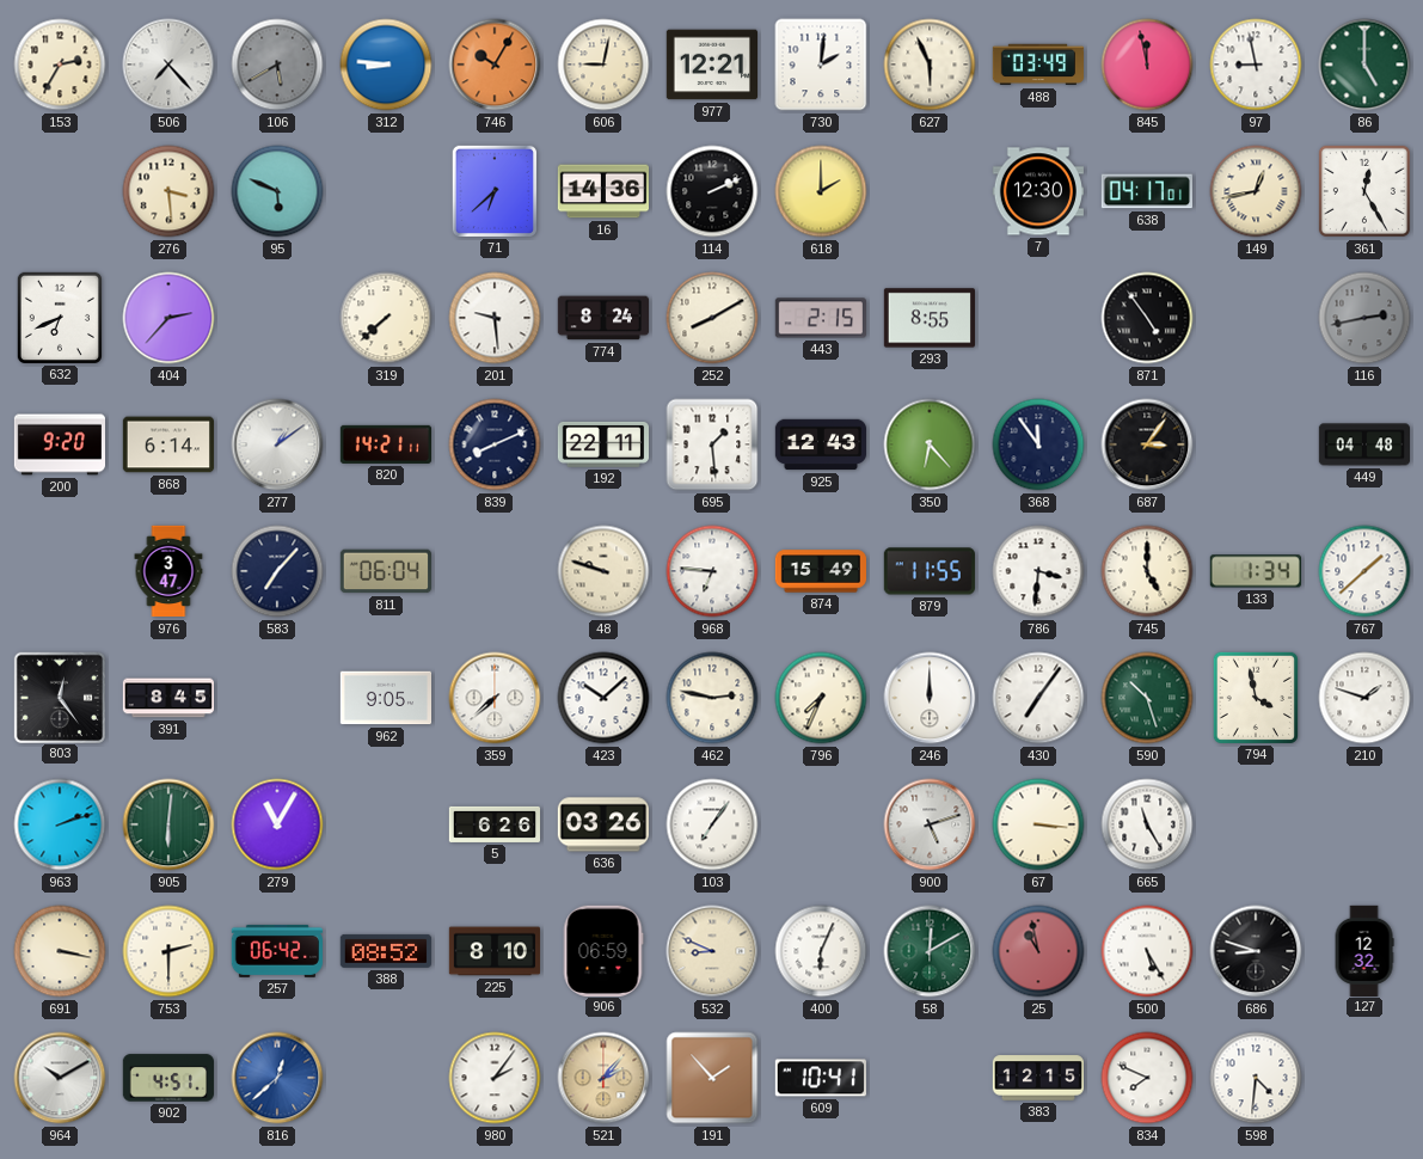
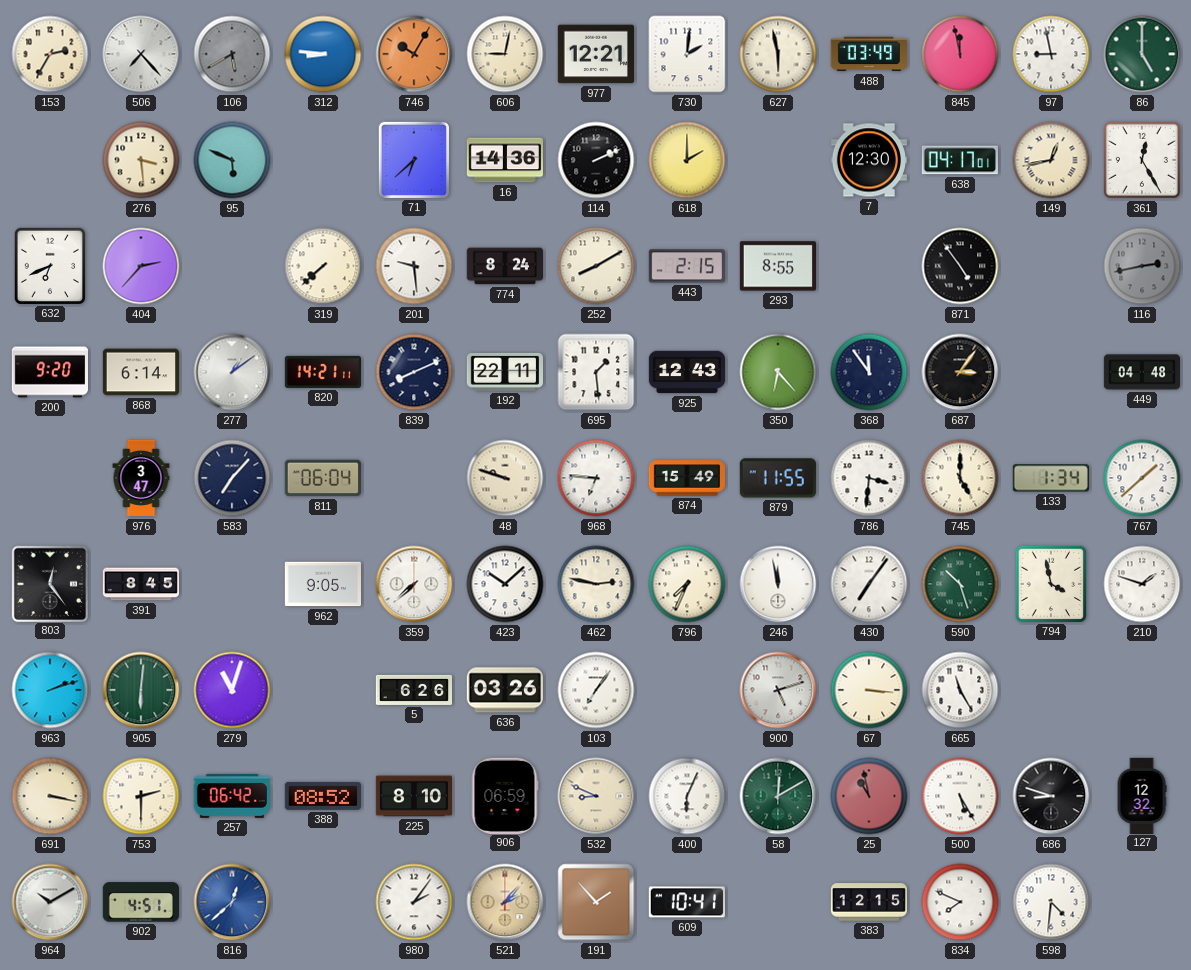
627: 5:56 -> 5:58
246: 12:00 -> 11:58
279: 11:05 -> 11:03
